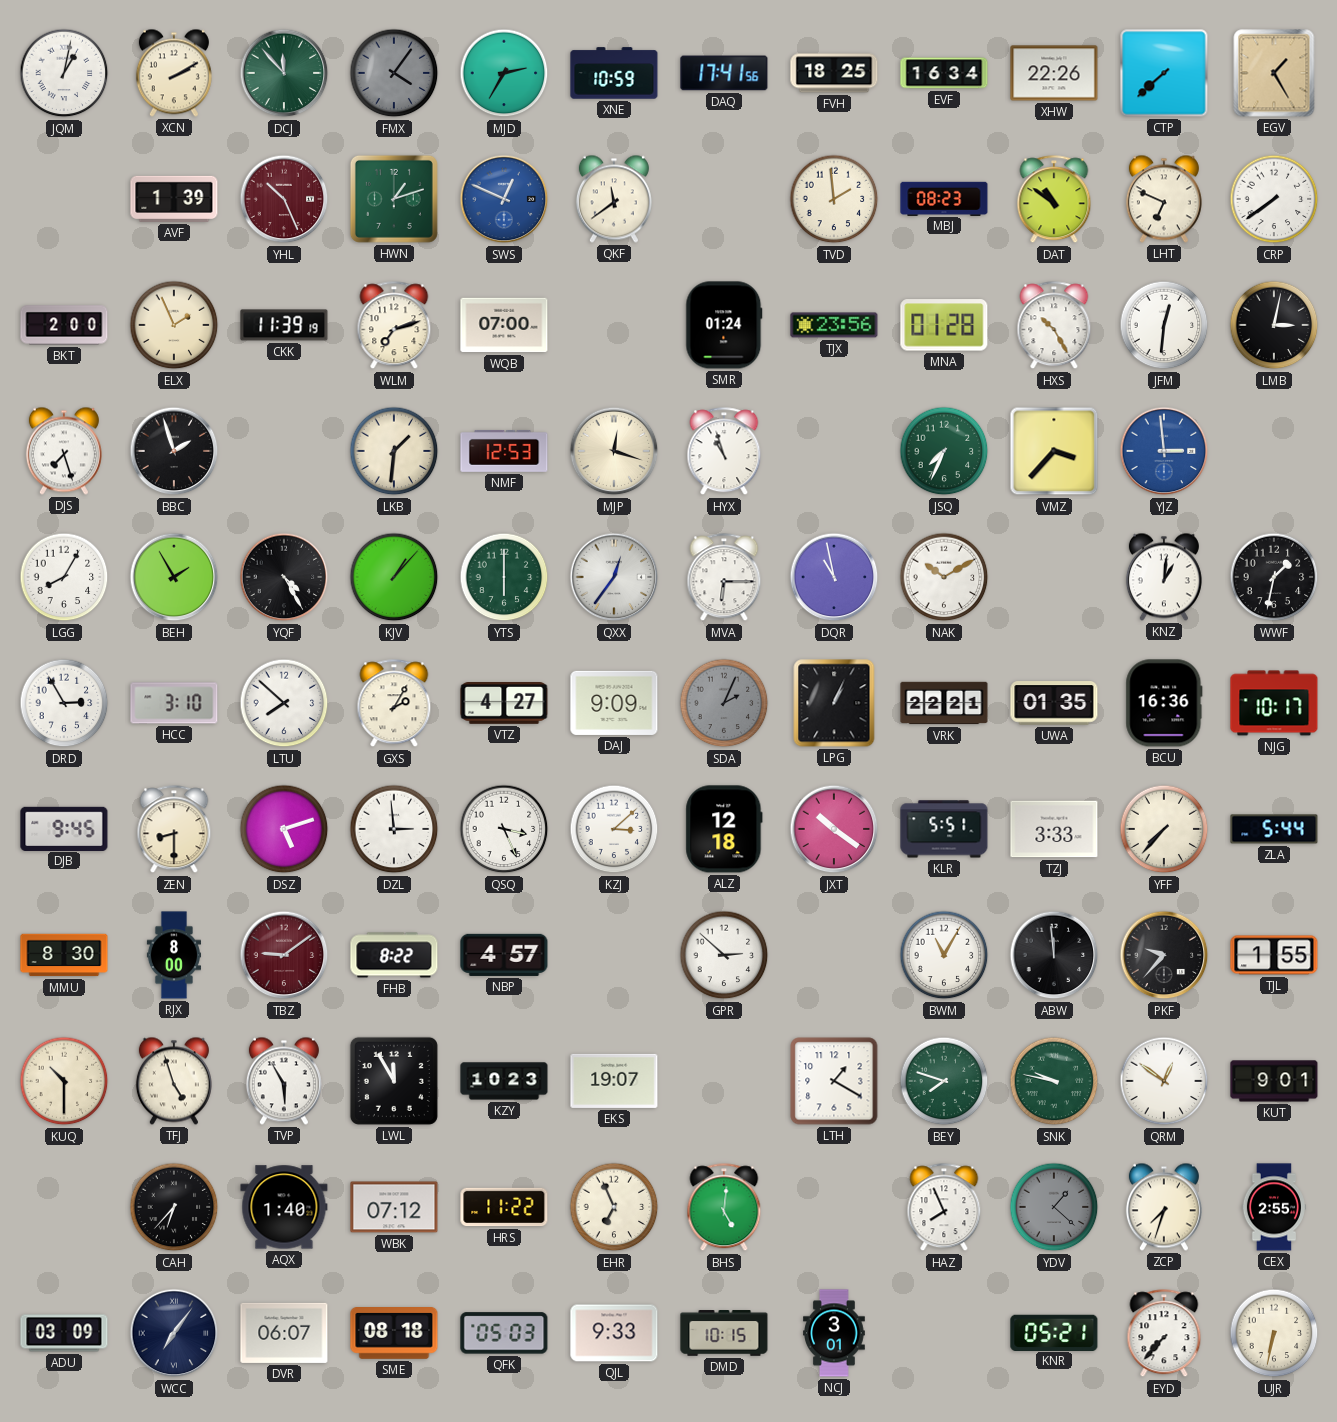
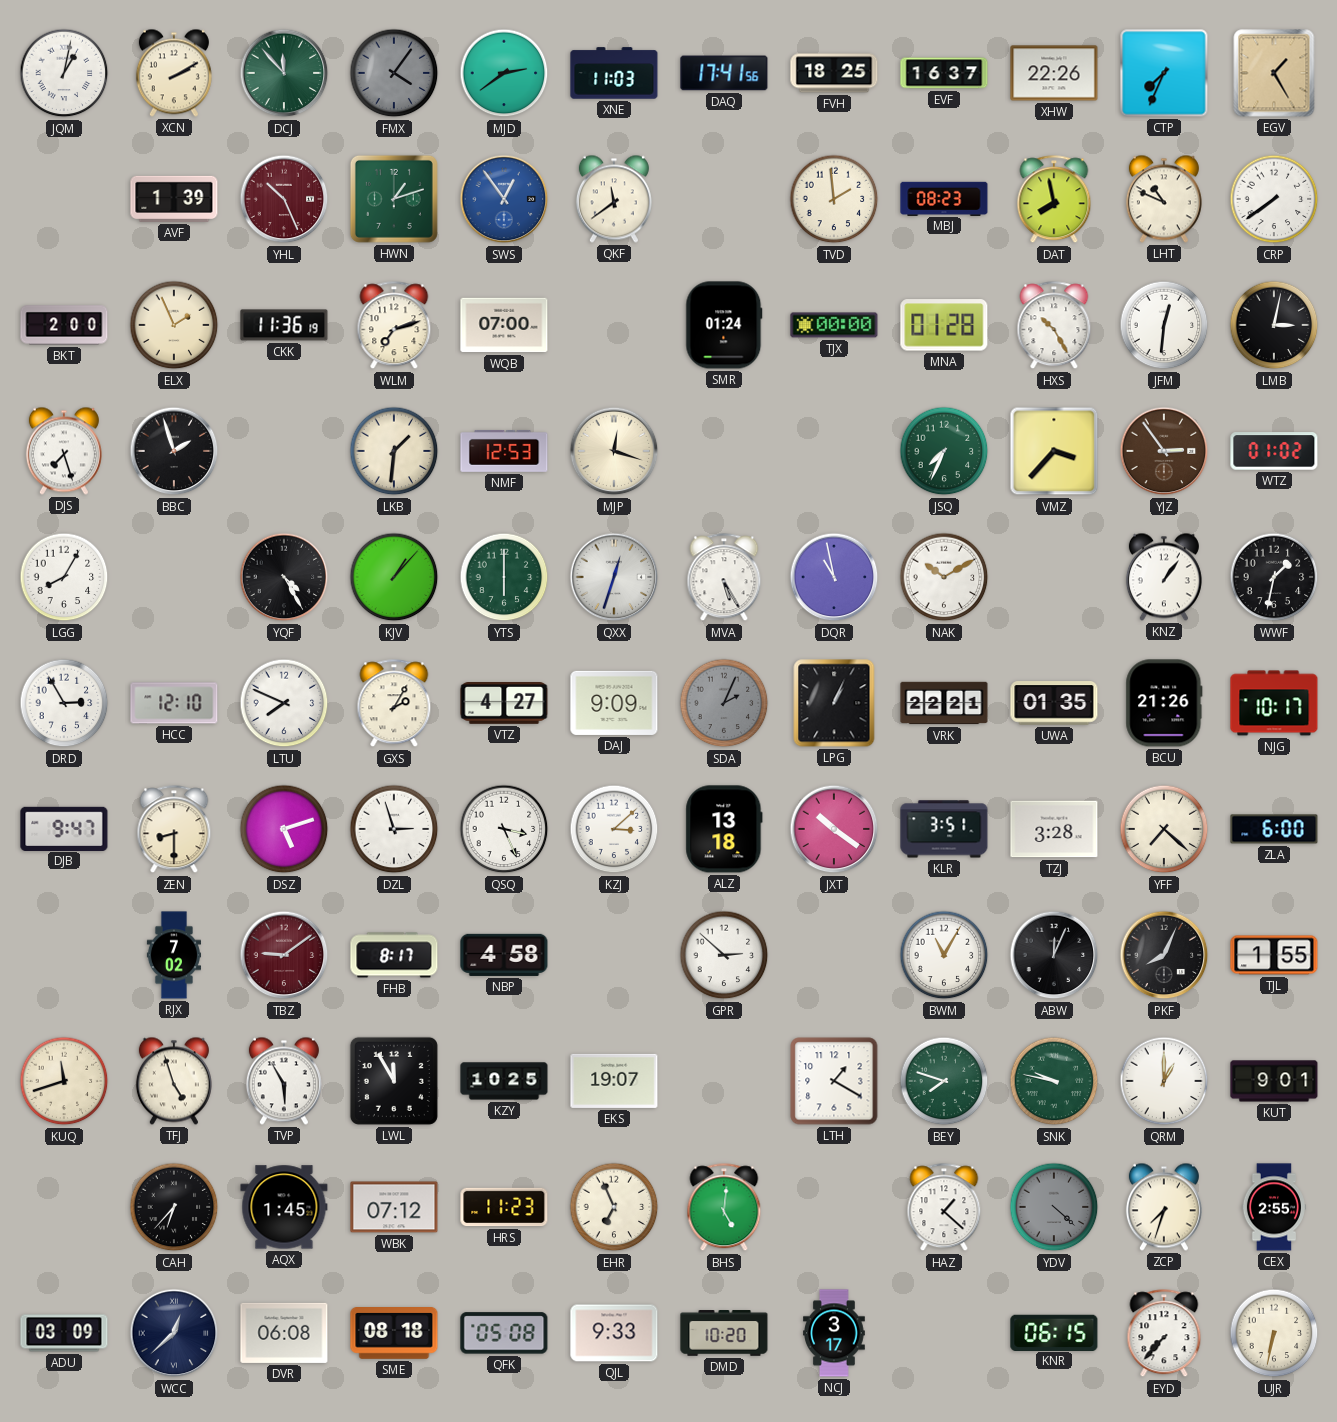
MJD: 2:35 -> 2:39
XNE: 10:59 -> 11:03
EVF: 16:34 -> 16:37
CTP: 7:38 -> 7:34
SWS: 12:49 -> 12:54
DAT: 10:51 -> 7:58
LHT: 6:49 -> 10:49
CKK: 11:39 -> 11:36
TJX: 23:56 -> 00:00
HYX: 10:57 -> none
YJZ: 2:59 -> 2:54
YJZ dial: blue -> brown
WTZ: none -> 01:02
BEH: 1:55 -> none
QXX: 12:36 -> 12:33
MVA: 6:15 -> 5:25
KNZ: 1:01 -> 1:06
HCC: 3:10 -> 12:10
LTU: 7:52 -> 7:49
BCU: 16:36 -> 21:26
DJB: 9:45 -> 9:47
DZL: 2:59 -> 2:57
ALZ: 12:18 -> 13:18
KLR: 5:51 -> 3:51
TZJ: 3:33 -> 3:28
YFF: 7:37 -> 7:22
ZLA: 5:44 -> 6:00
MMU: 8:30 -> none
RJX: 8:00 -> 7:02
FHB: 8:22 -> 8:17
NBP: 4:57 -> 4:58
ABW: 11:59 -> 12:04
PKF: 9:37 -> 8:04
KUQ: 10:30 -> 11:42
KZY: 10:23 -> 10:25
QRM: 12:51 -> 1:00
AQX: 1:40 -> 1:45
HRS: 11:22 -> 11:23
HAZ: 7:56 -> 1:22
YDV: 1:22 -> 4:22
WCC: 7:06 -> 12:38
DVR: 06:07 -> 06:08
QFK: 05:03 -> 05:08
DMD: 10:15 -> 10:20
NCJ: 3:01 -> 3:17
KNR: 05:21 -> 06:15
